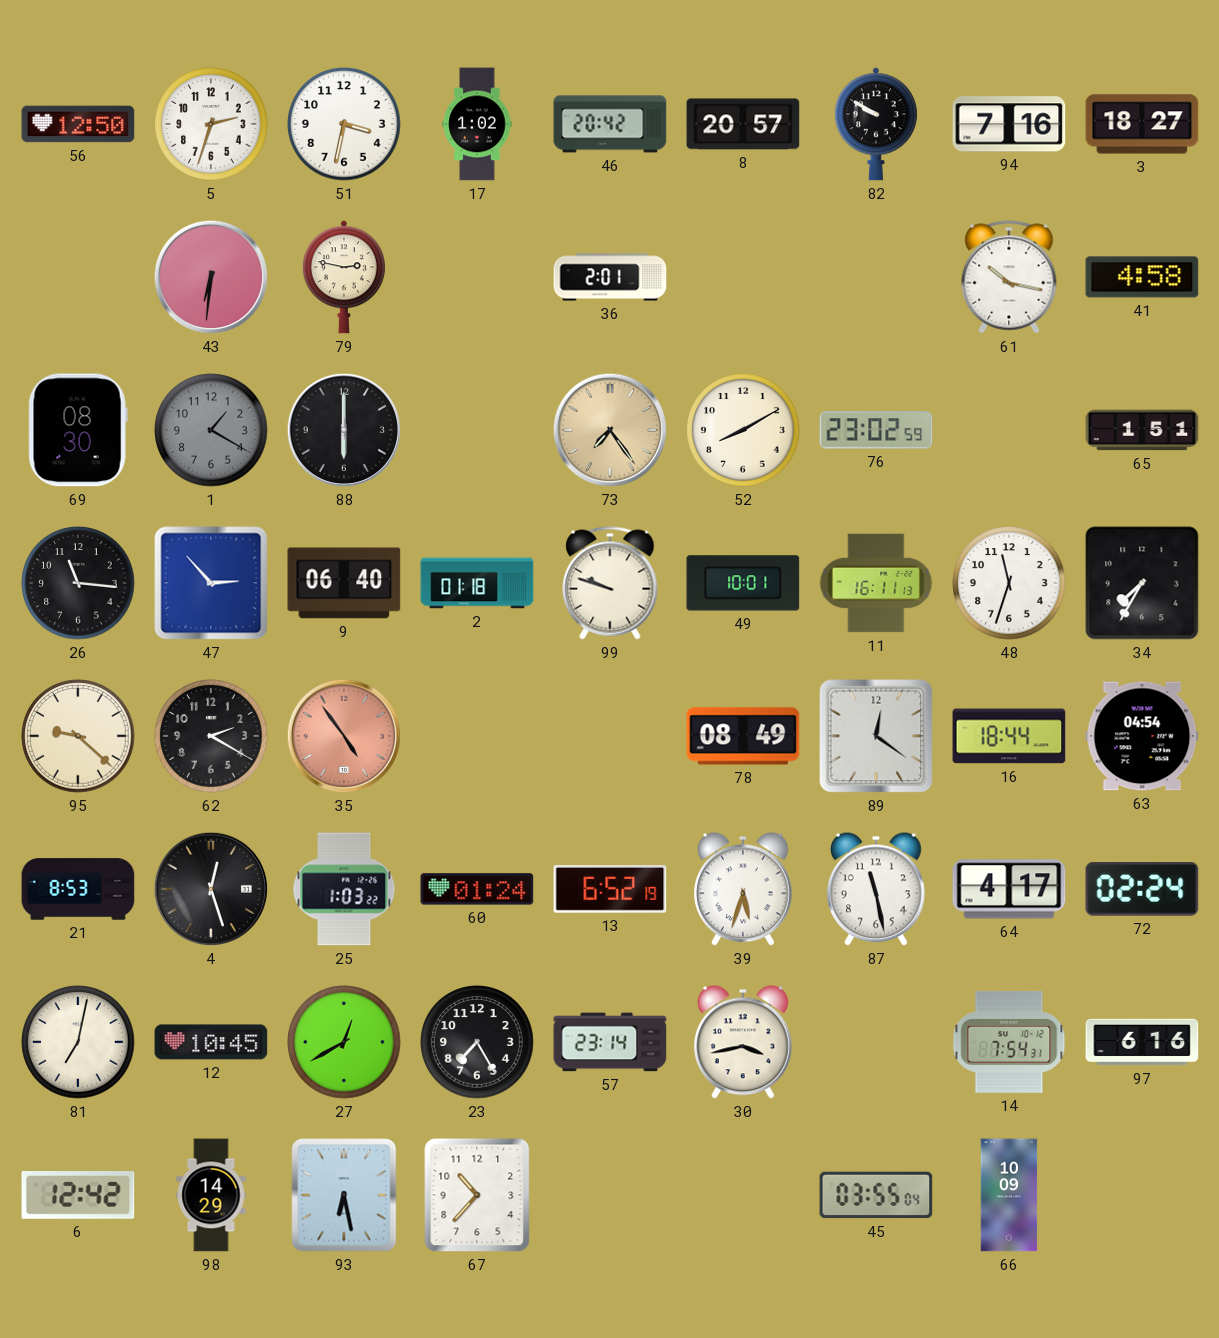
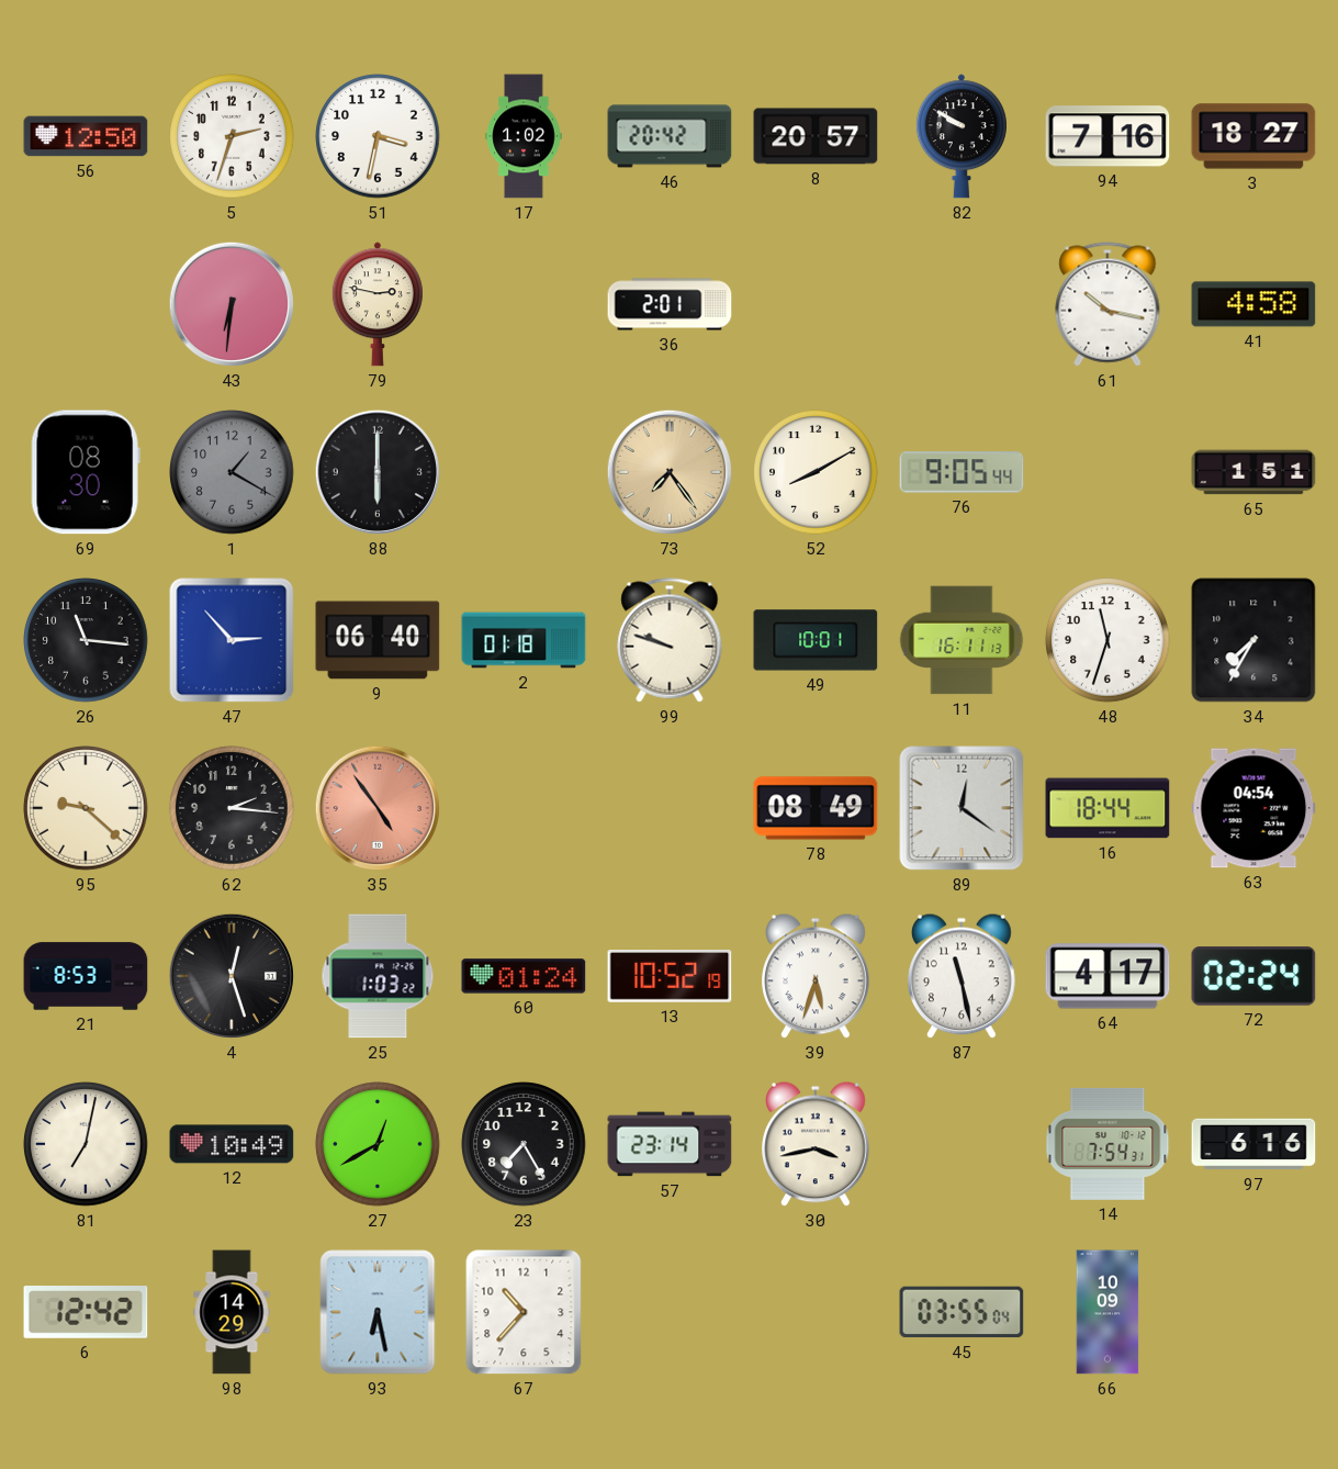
76: 23:02 -> 9:05
62: 2:20 -> 2:16
13: 6:52 -> 10:52
12: 10:45 -> 10:49
